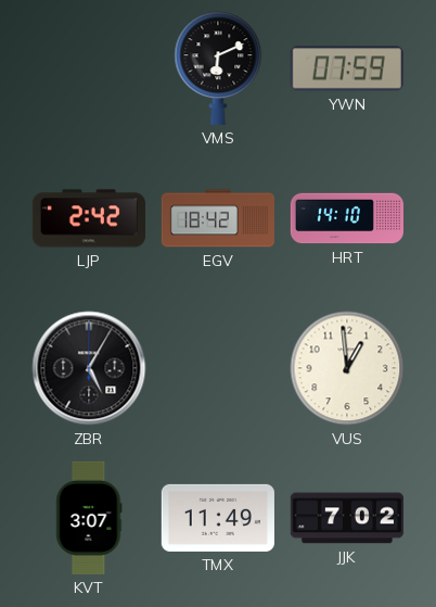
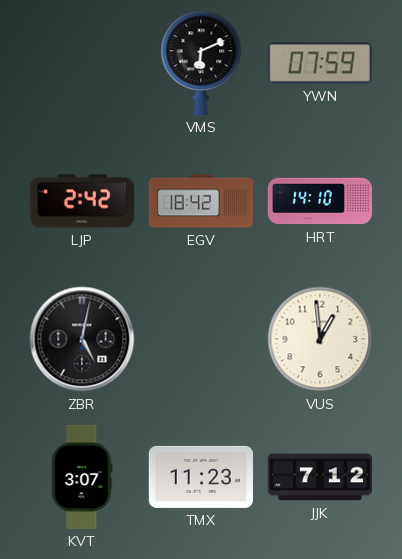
ZBR: 5:05 -> 5:02
TMX: 11:49 -> 11:23
JJK: 7:02 -> 7:12
